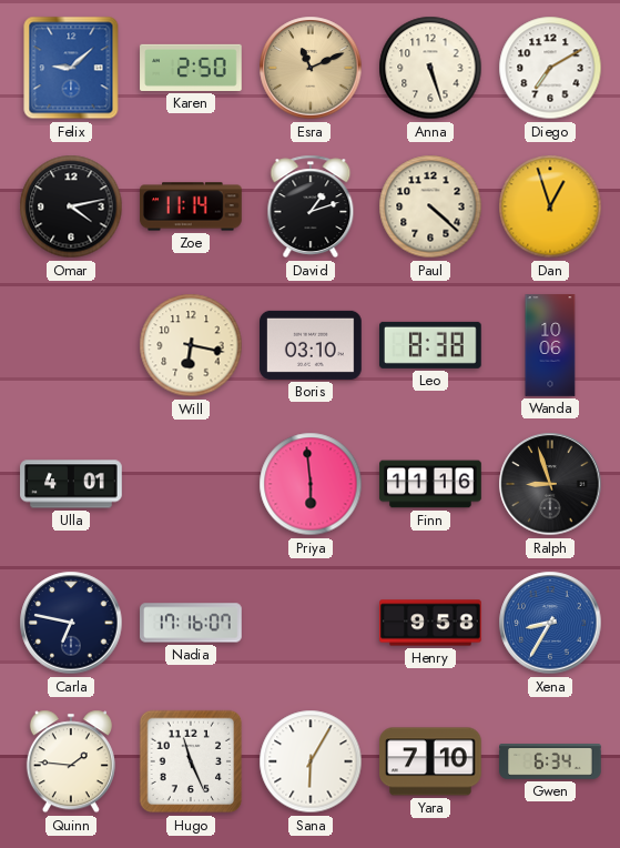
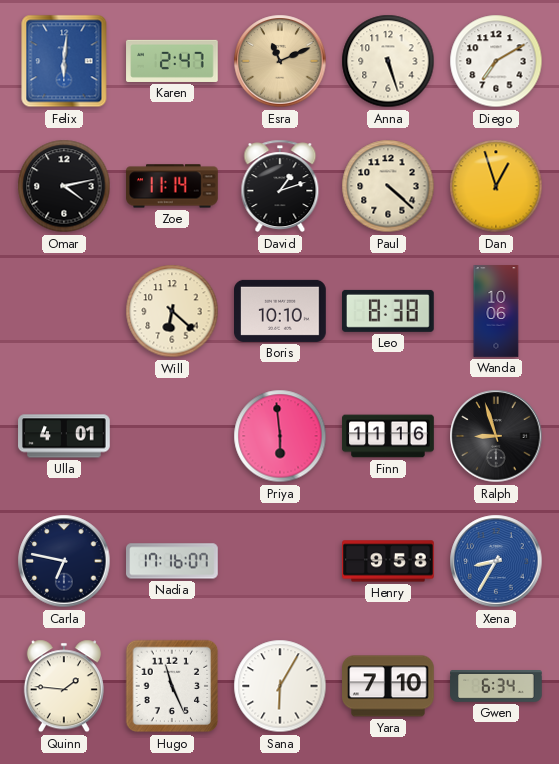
Felix: 9:08 -> 6:01
Karen: 2:50 -> 2:47
Will: 6:17 -> 6:22
Boris: 03:10 -> 10:10
